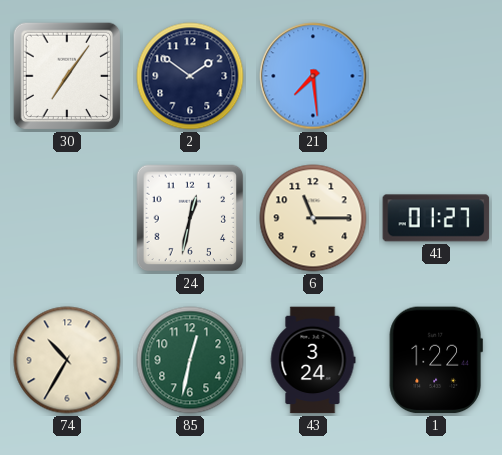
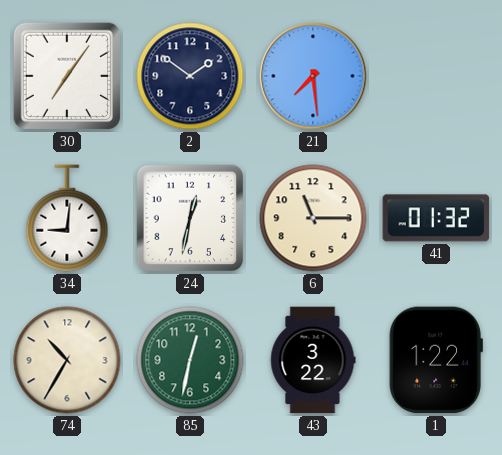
34: none -> 9:01
41: 01:27 -> 01:32
43: 3:24 -> 3:22
